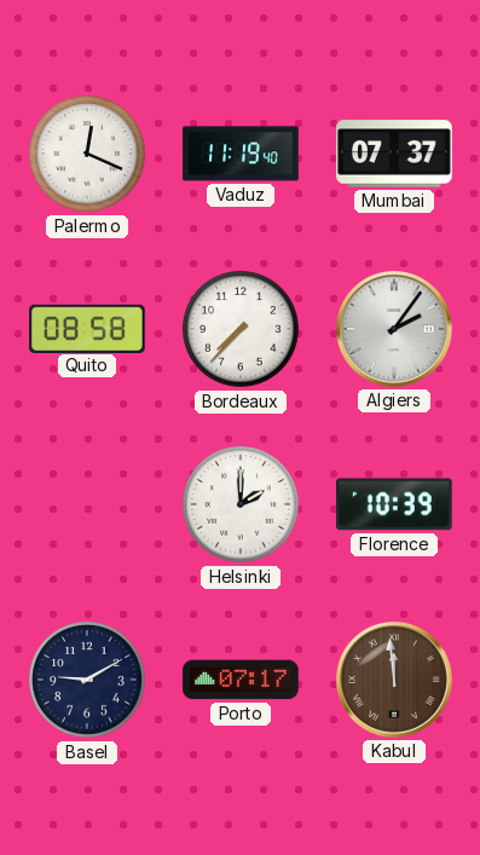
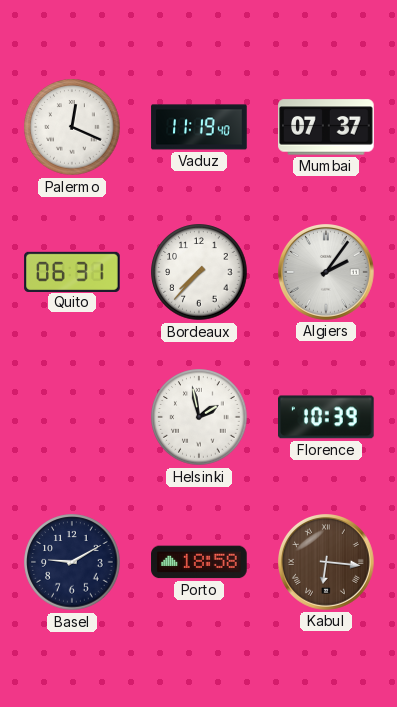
Quito: 08:58 -> 06:31
Helsinki: 2:00 -> 1:58
Porto: 07:17 -> 18:58
Kabul: 11:59 -> 6:16
